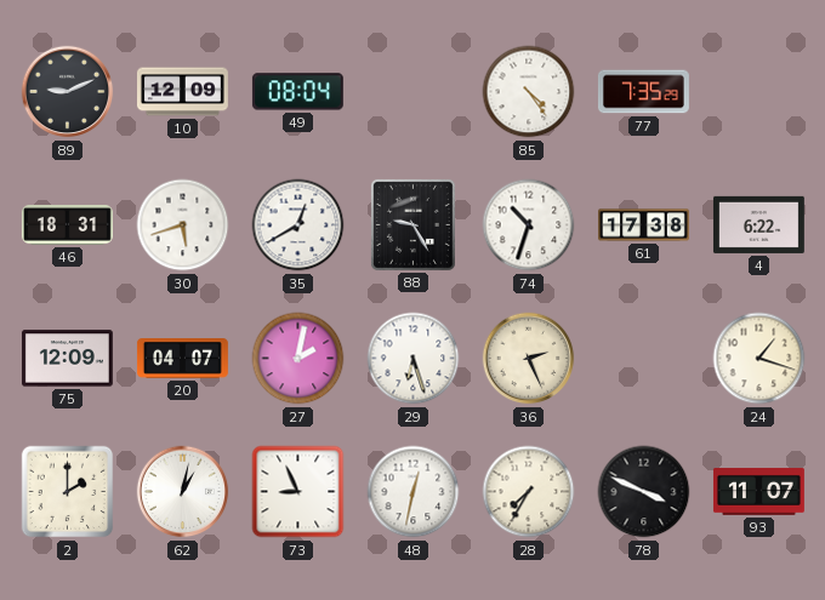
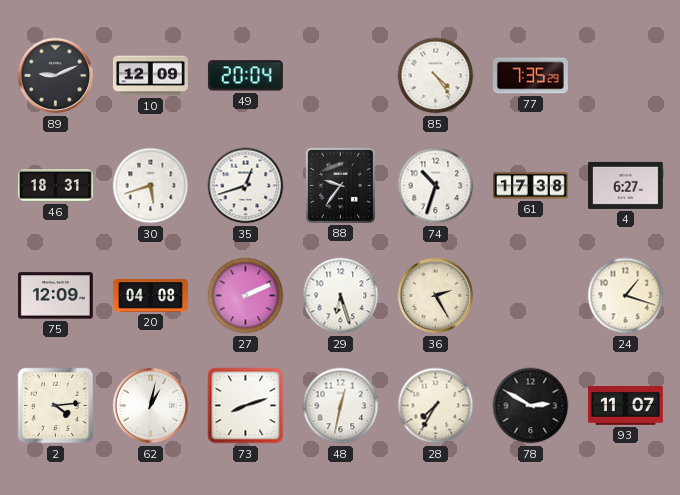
49: 08:04 -> 20:04
35: 12:40 -> 12:42
88: 9:25 -> 9:36
4: 6:22 -> 6:27
20: 04:07 -> 04:08
27: 2:02 -> 2:11
36: 2:26 -> 2:25
2: 2:00 -> 4:14
73: 8:56 -> 8:12
78: 3:49 -> 2:50
